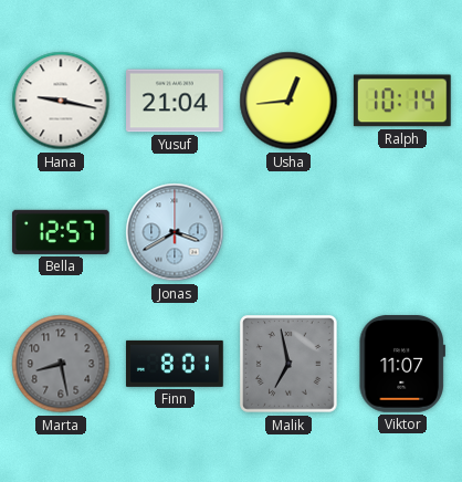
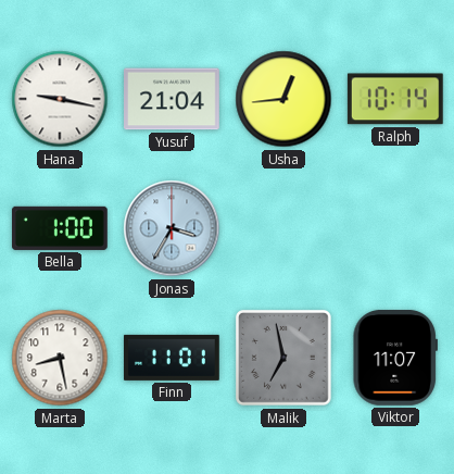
Bella: 12:57 -> 1:00
Jonas: 3:40 -> 3:35
Marta dial: grey -> white
Finn: 8:01 -> 11:01
